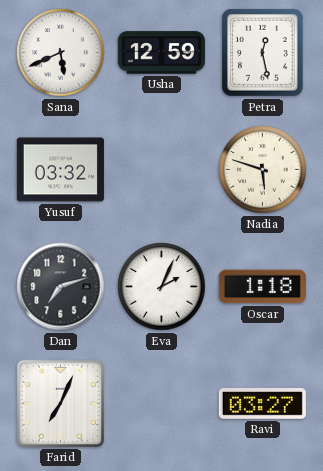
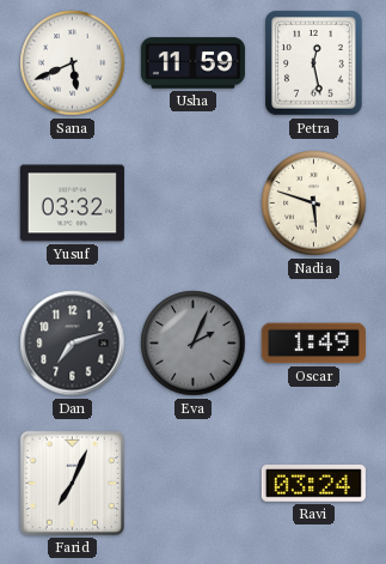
Usha: 12:59 -> 11:59
Eva dial: white -> grey
Oscar: 1:18 -> 1:49
Ravi: 03:27 -> 03:24
